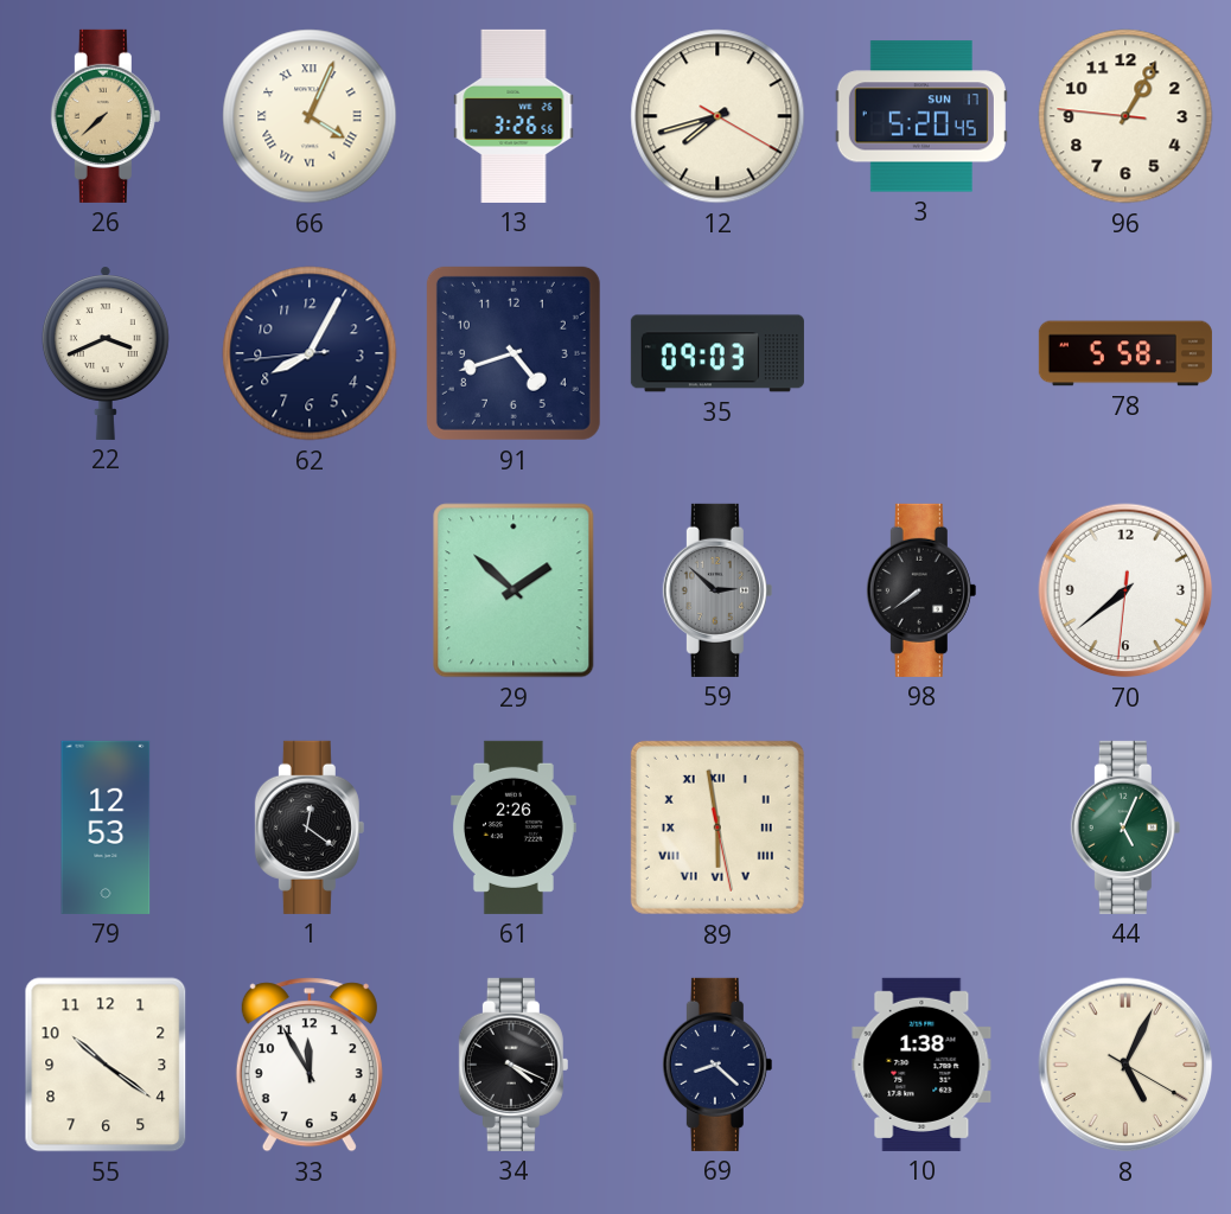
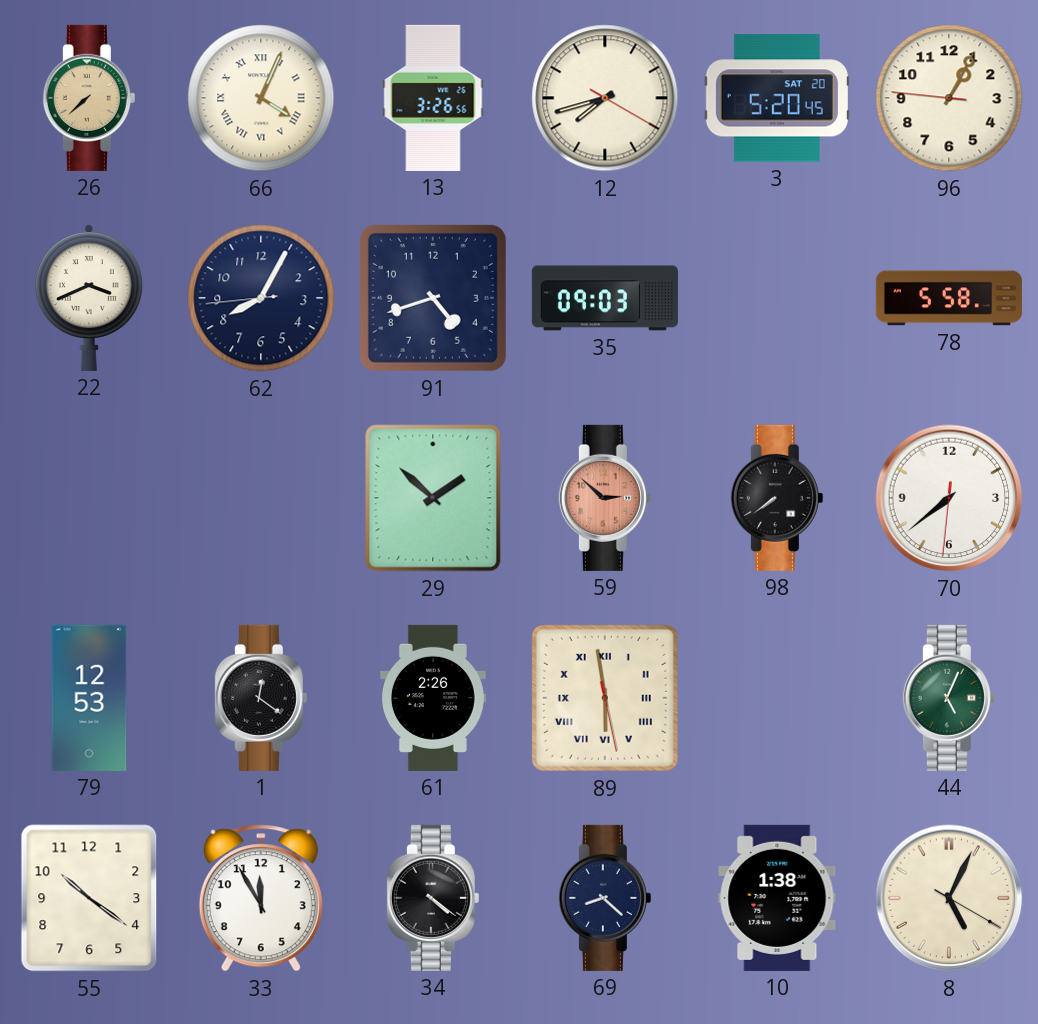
3 date: SUN 17 -> SAT 20
59 dial: grey -> salmon
34: 4:19 -> 4:21
